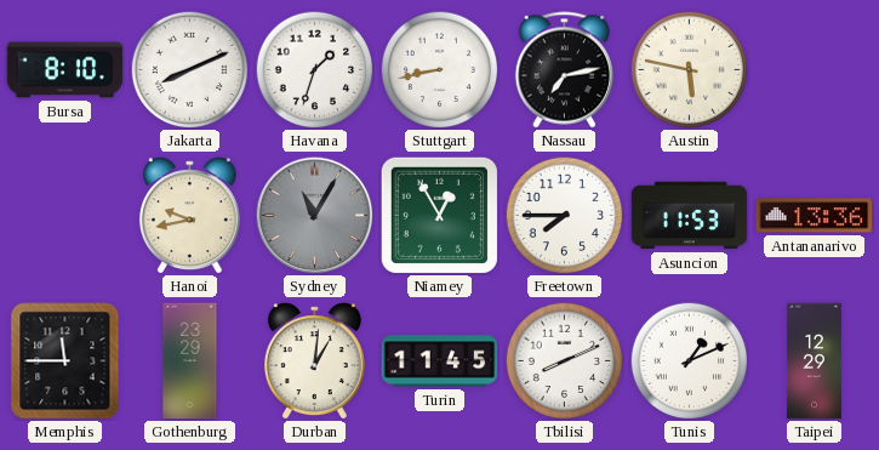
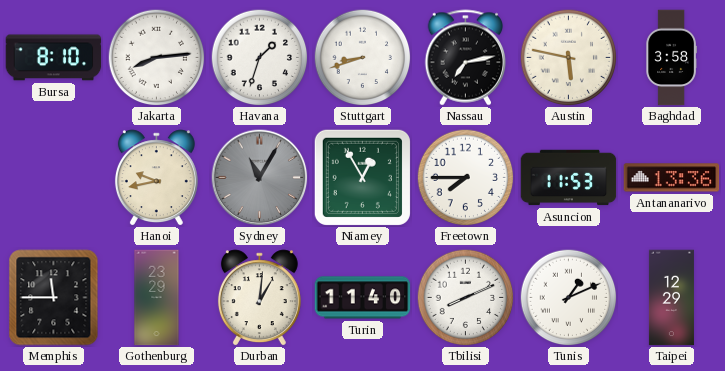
Jakarta: 8:11 -> 8:14
Stuttgart: 8:43 -> 8:42
Baghdad: none -> 3:58
Turin: 11:45 -> 11:40
